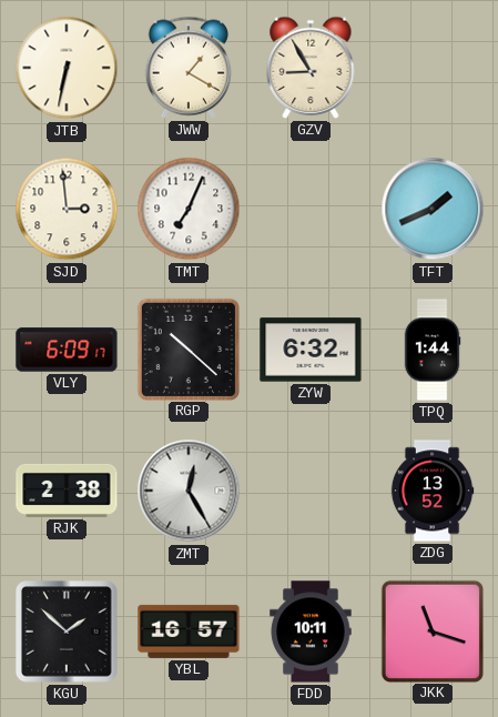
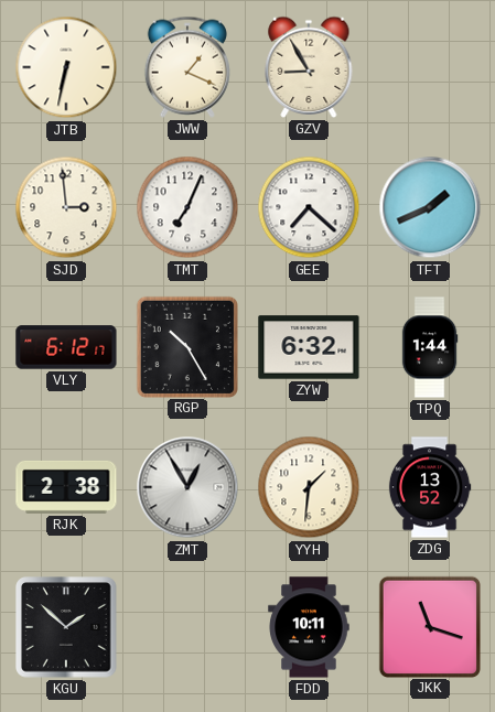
JWW: 1:20 -> 1:19
GEE: none -> 7:22
VLY: 6:09 -> 6:12
RGP: 10:22 -> 10:25
ZMT: 12:25 -> 12:55
YYH: none -> 1:31
YBL: 16:57 -> none
